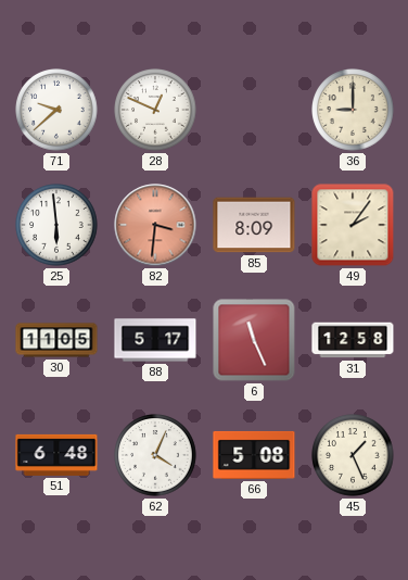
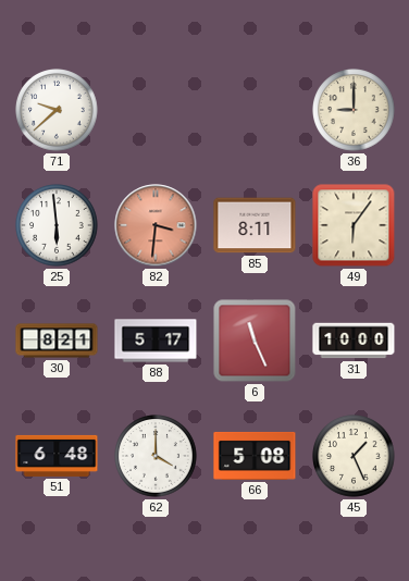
28: 12:49 -> none
85: 8:09 -> 8:11
49: 2:06 -> 6:06
30: 11:05 -> 8:21
31: 12:58 -> 10:00
62: 4:04 -> 4:00
